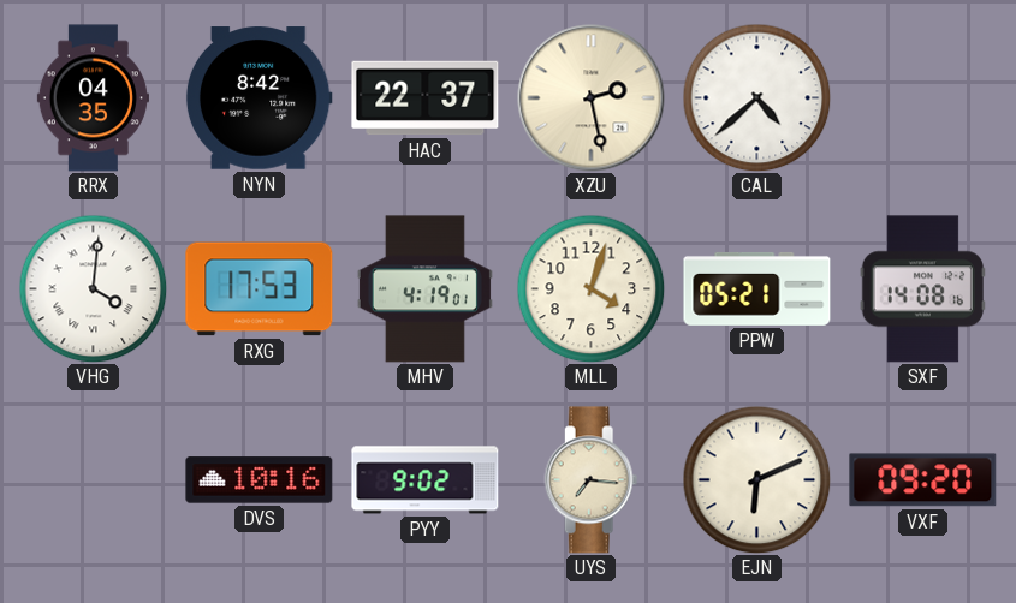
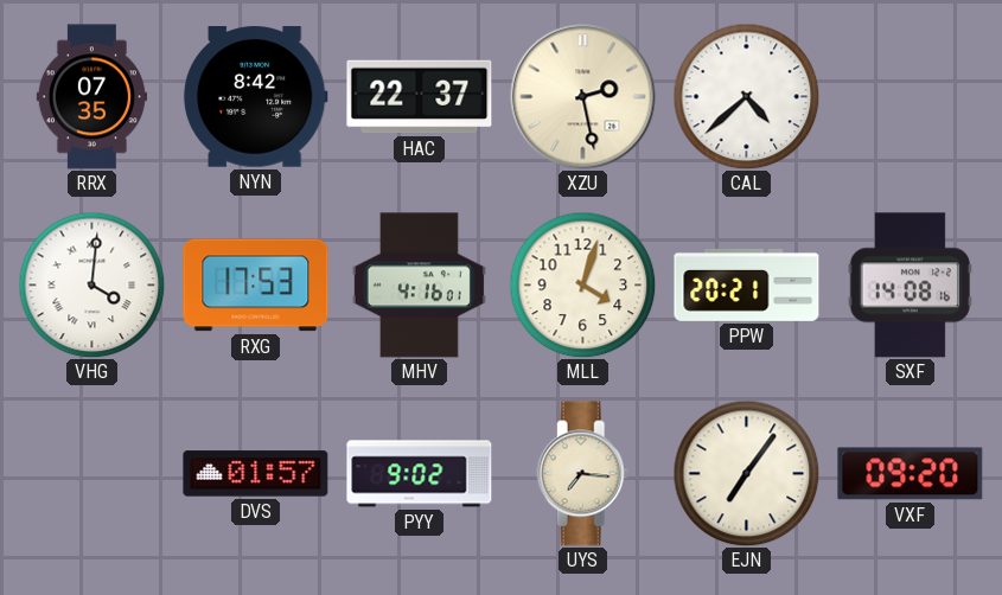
RRX: 04:35 -> 07:35
MHV: 4:19 -> 4:16
PPW: 05:21 -> 20:21
DVS: 10:16 -> 01:57
EJN: 6:11 -> 7:06
